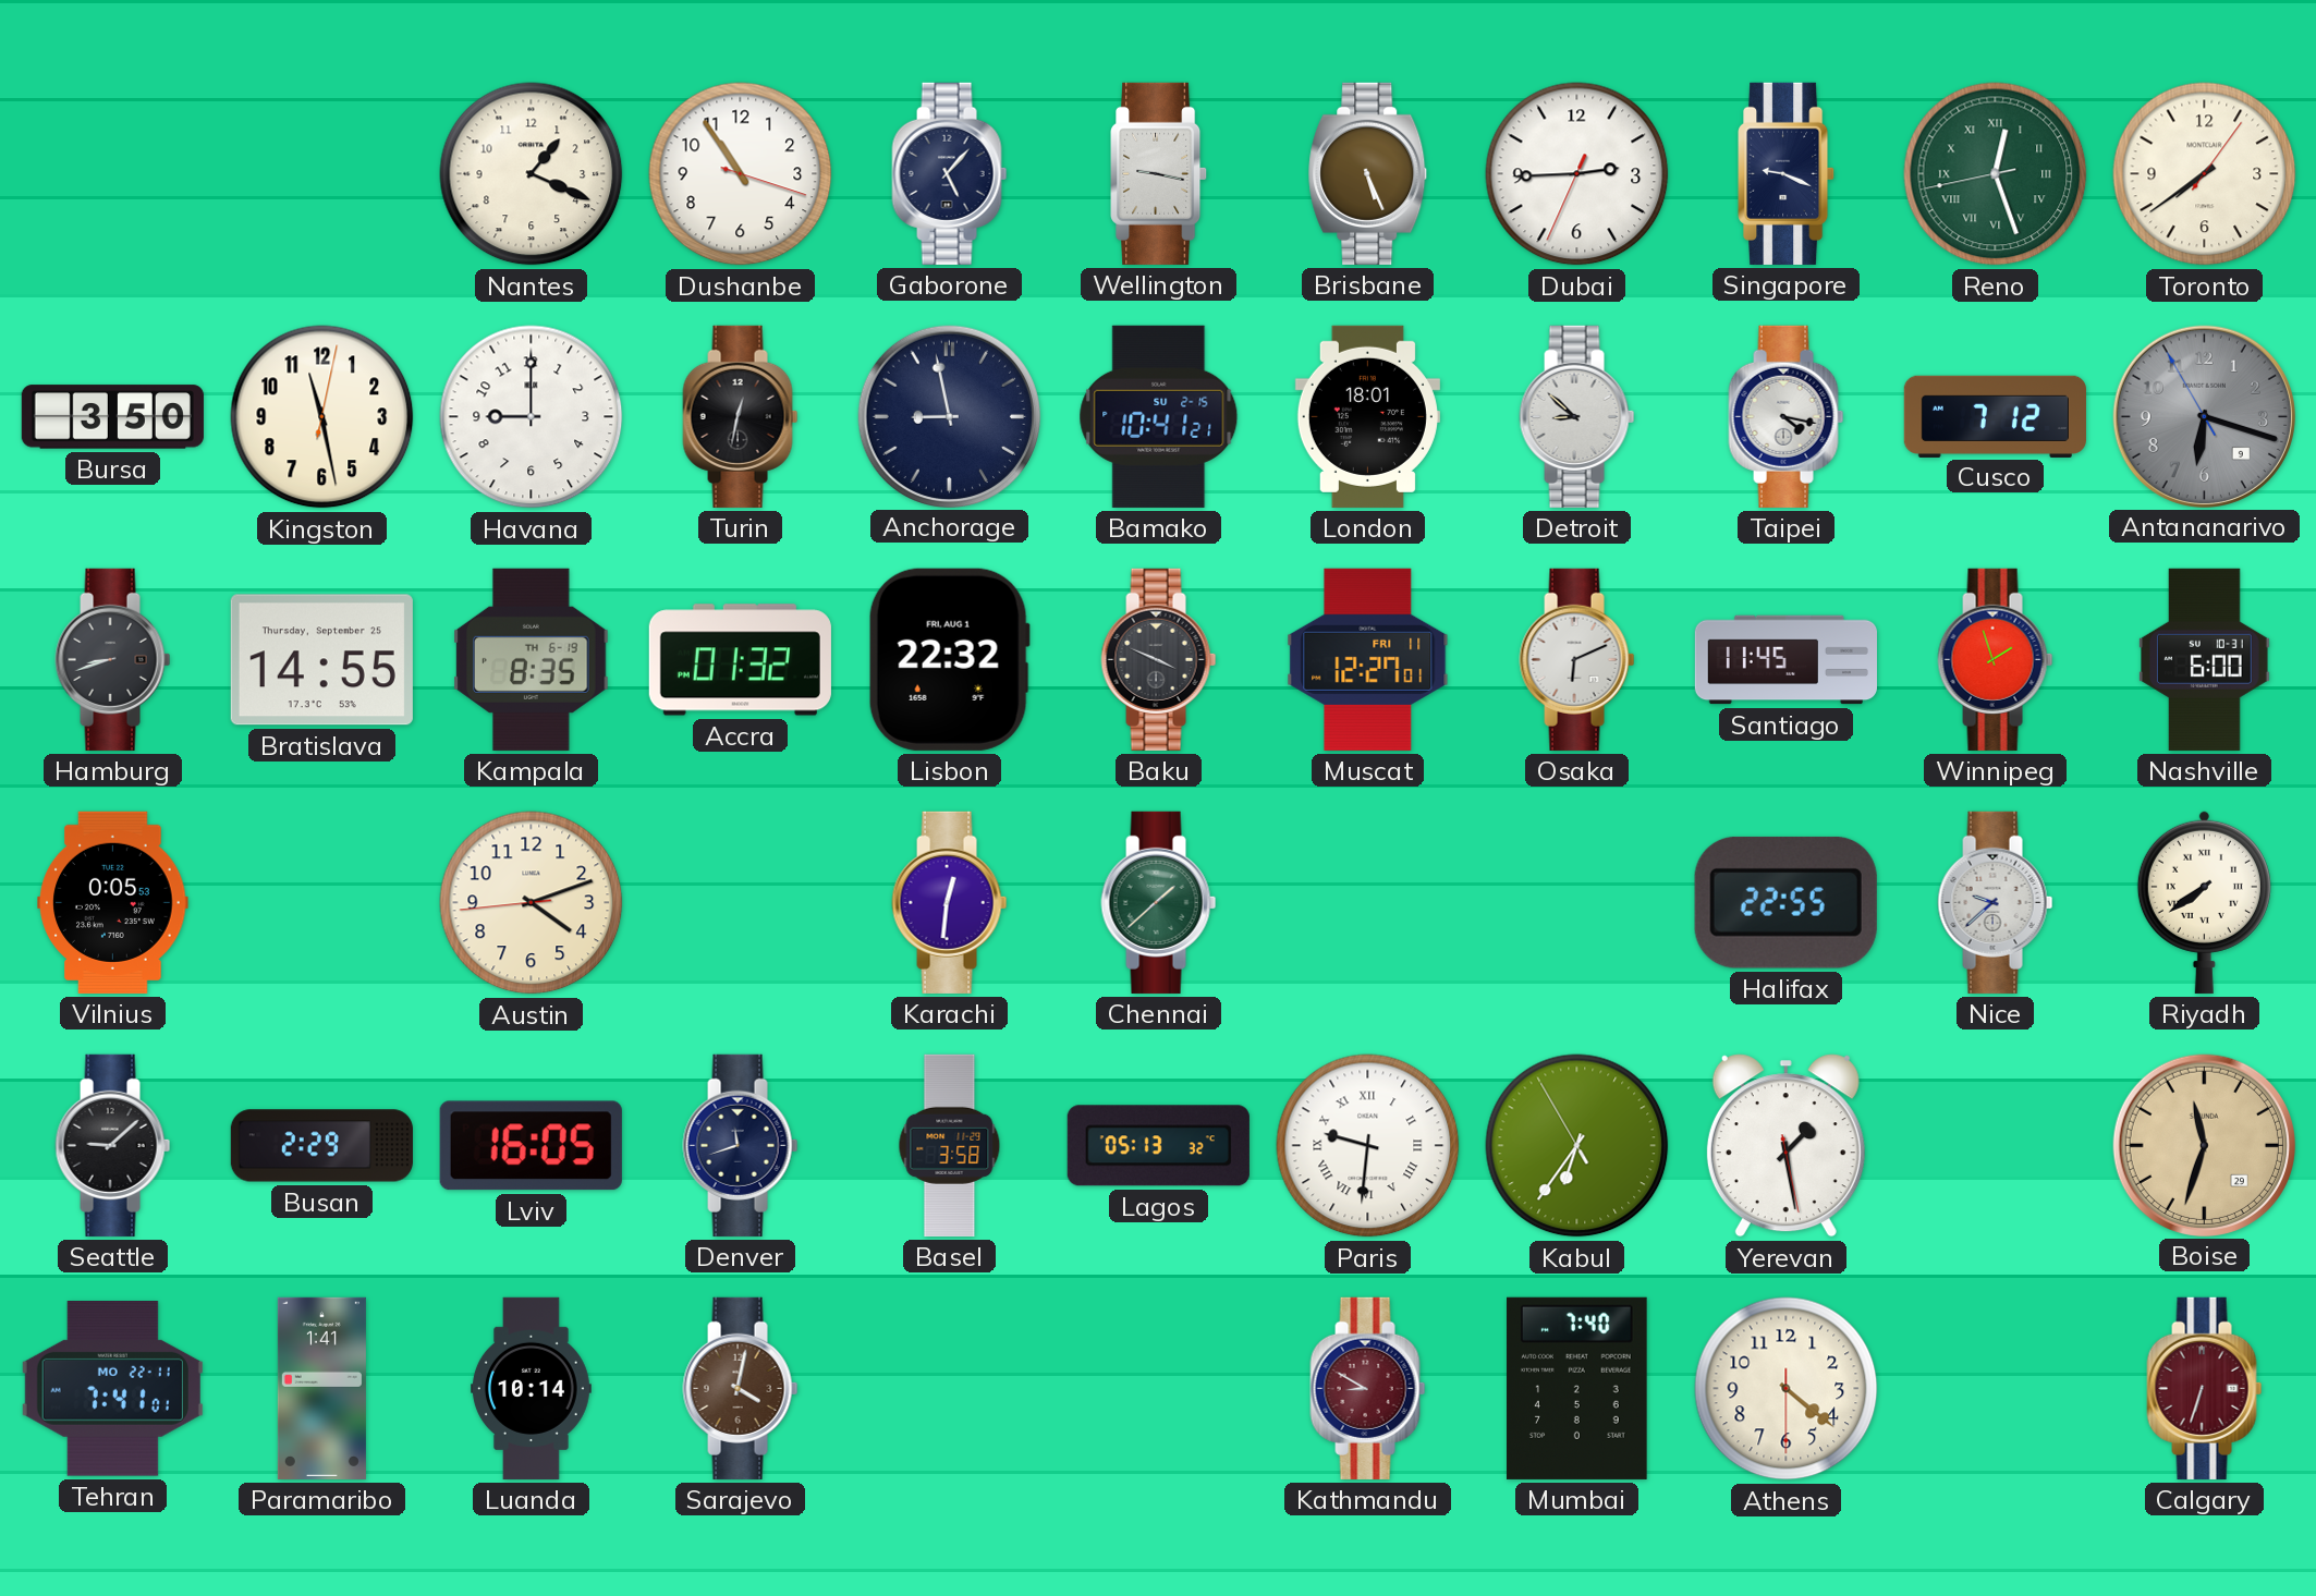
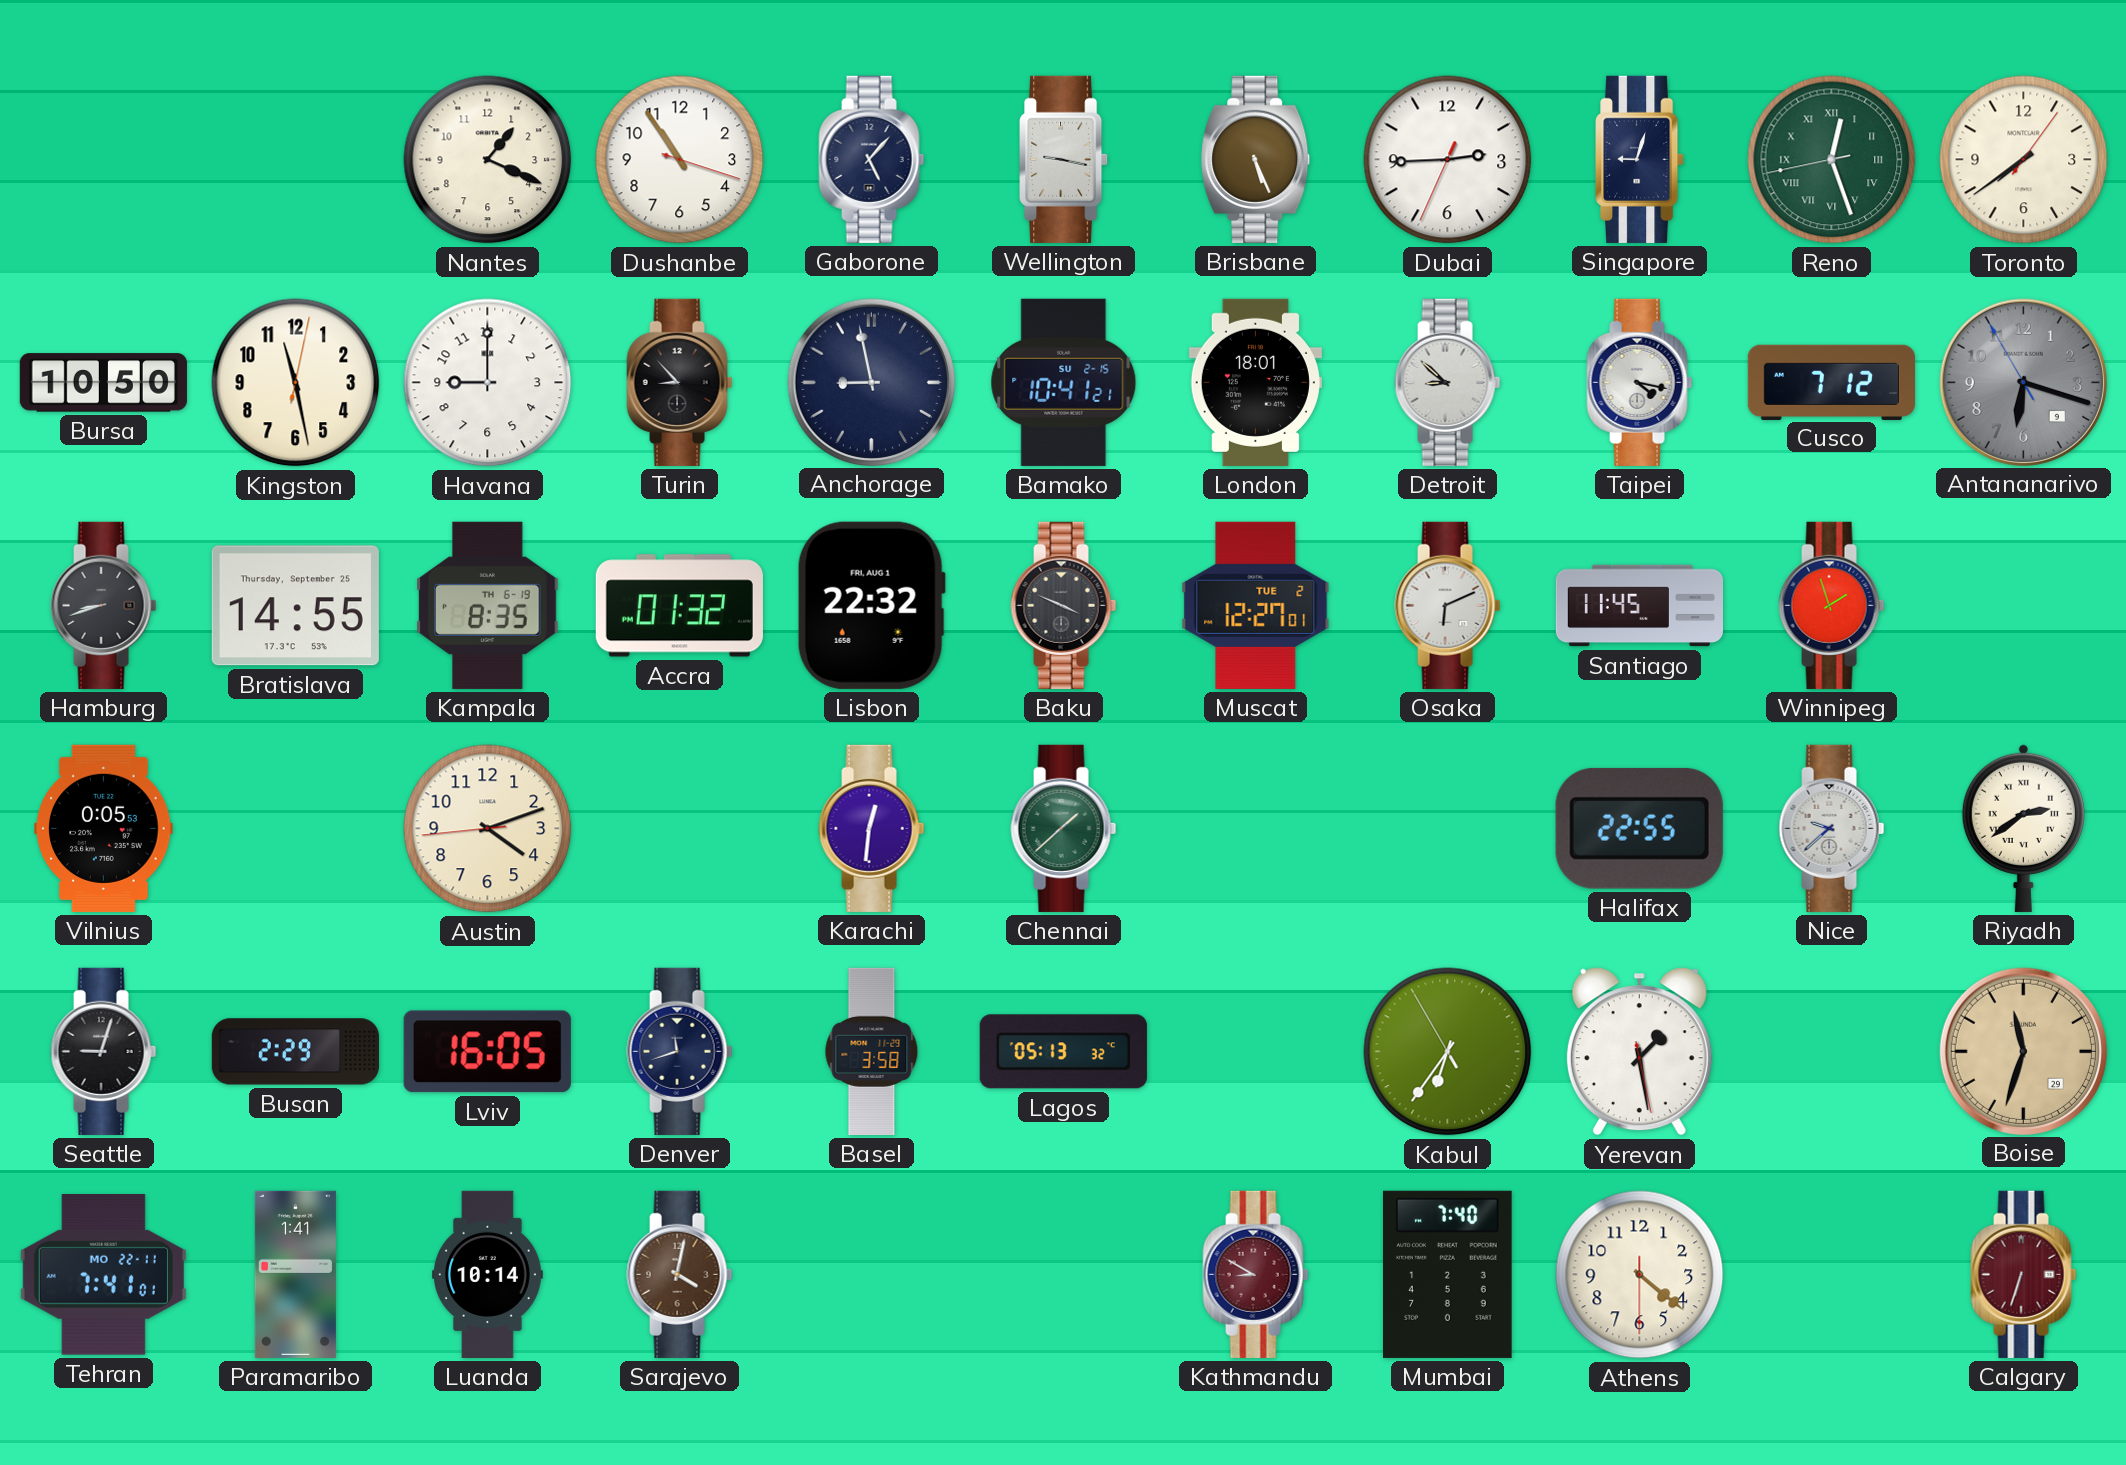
Singapore: 9:19 -> 9:03
Bursa: 3:50 -> 10:50
Turin: 12:32 -> 8:53
Muscat date: FRI 11 -> TUE 2
Nashville: 6:00 -> none
Riyadh: 7:39 -> 2:39
Seattle: 9:08 -> 9:03
Paris: 9:31 -> none
